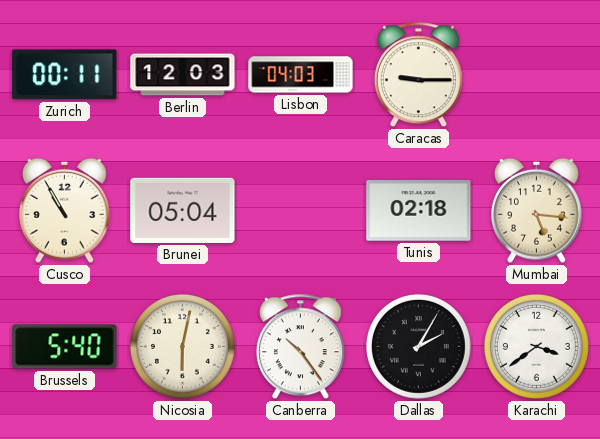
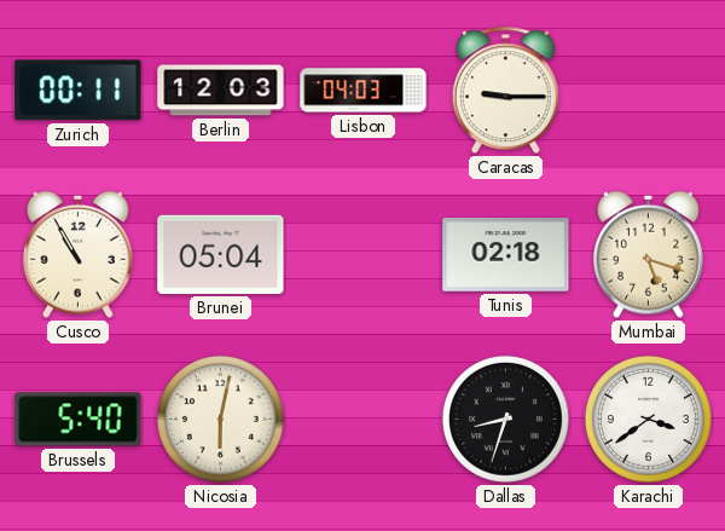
Mumbai: 5:16 -> 5:18
Canberra: 10:24 -> none
Dallas: 2:05 -> 8:33
